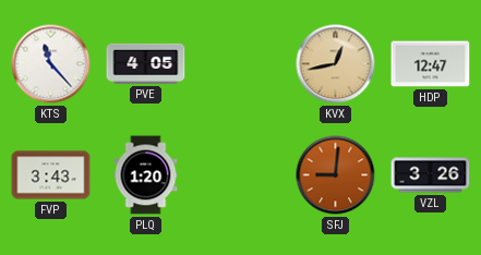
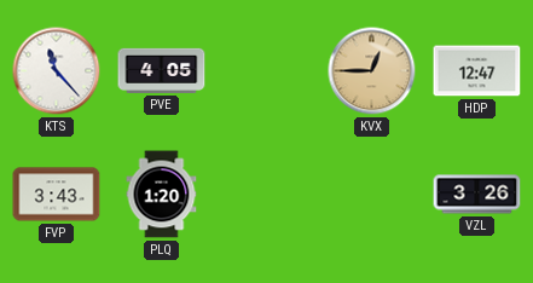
KVX: 12:43 -> 12:45
SFJ: 9:01 -> none
